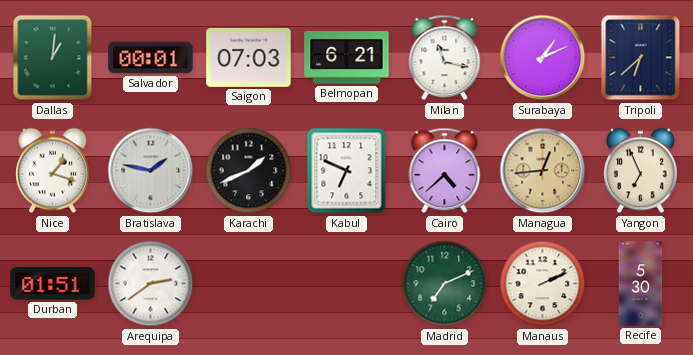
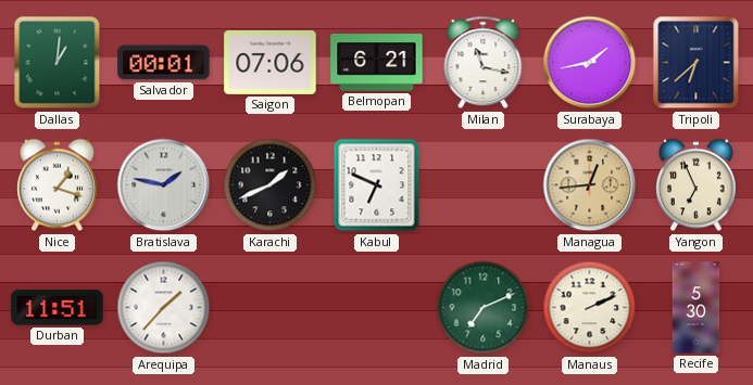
Saigon: 07:03 -> 07:06
Surabaya: 1:11 -> 1:43
Cairo: 4:38 -> none
Durban: 01:51 -> 11:51
Arequipa: 2:39 -> 1:37
